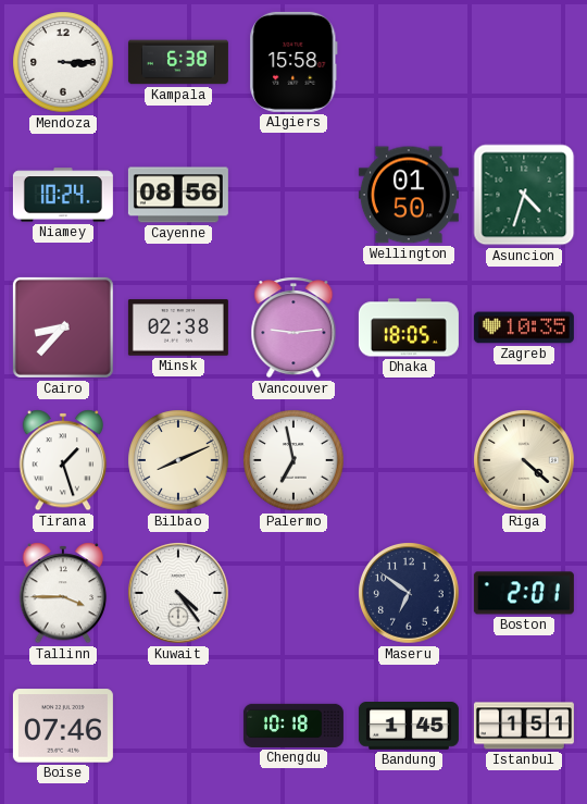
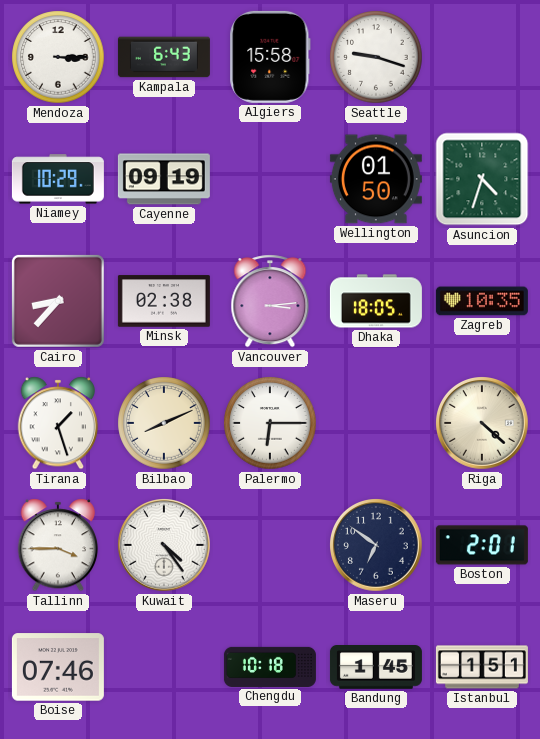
Kampala: 6:38 -> 6:43
Seattle: none -> 9:18
Niamey: 10:24 -> 10:29
Cayenne: 08:56 -> 09:19
Vancouver: 9:14 -> 3:14
Palermo: 6:58 -> 6:15
